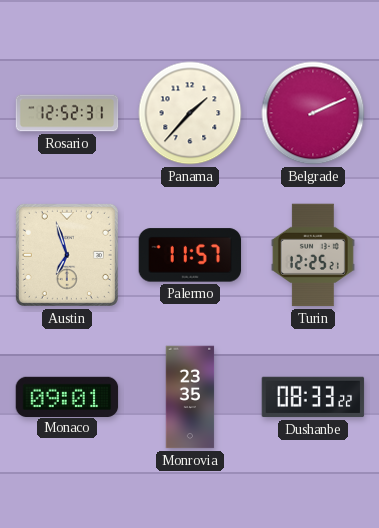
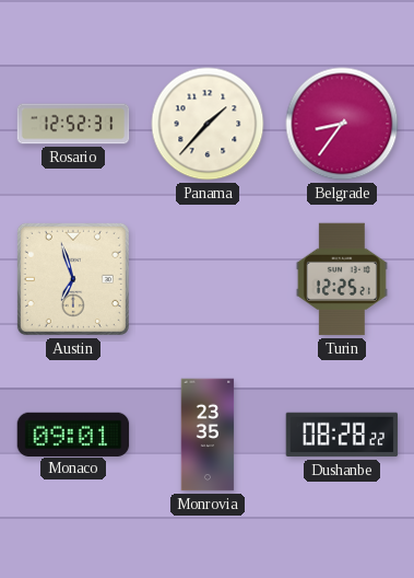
Belgrade: 2:11 -> 8:36
Palermo: 11:57 -> none
Dushanbe: 08:33 -> 08:28
